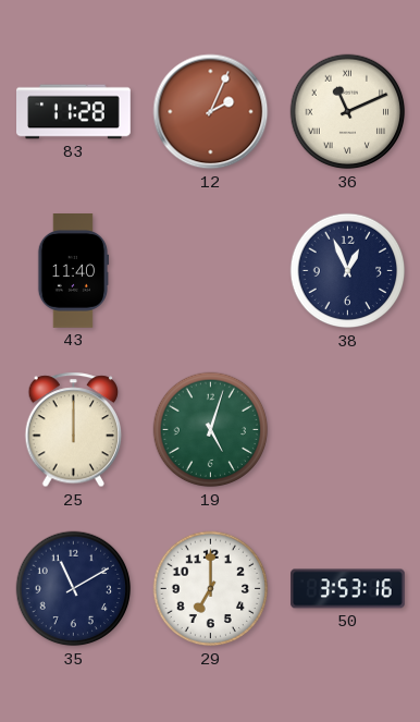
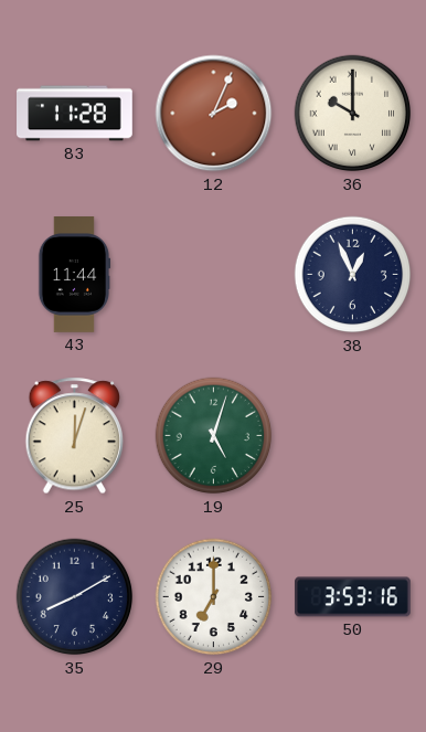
36: 11:11 -> 10:00
43: 11:40 -> 11:44
25: 12:00 -> 12:03
35: 11:10 -> 8:10
